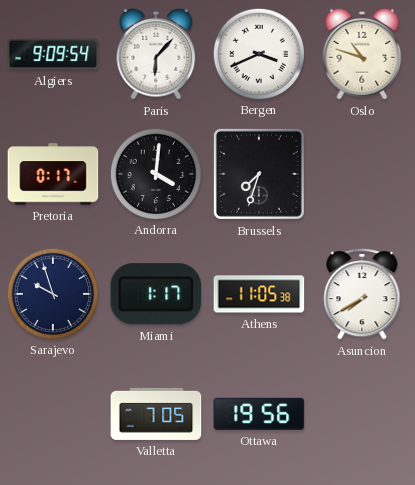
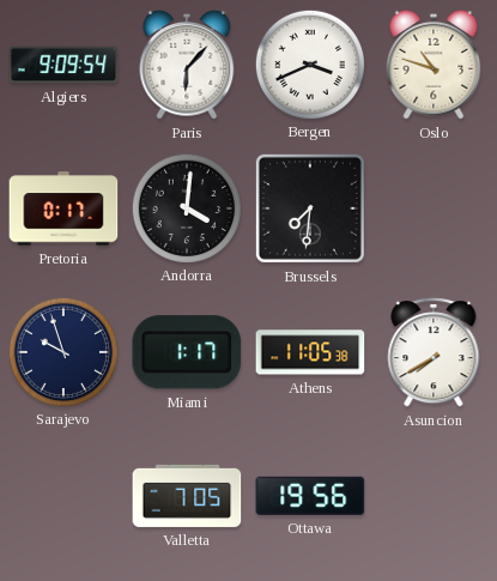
Brussels: 7:33 -> 7:31
